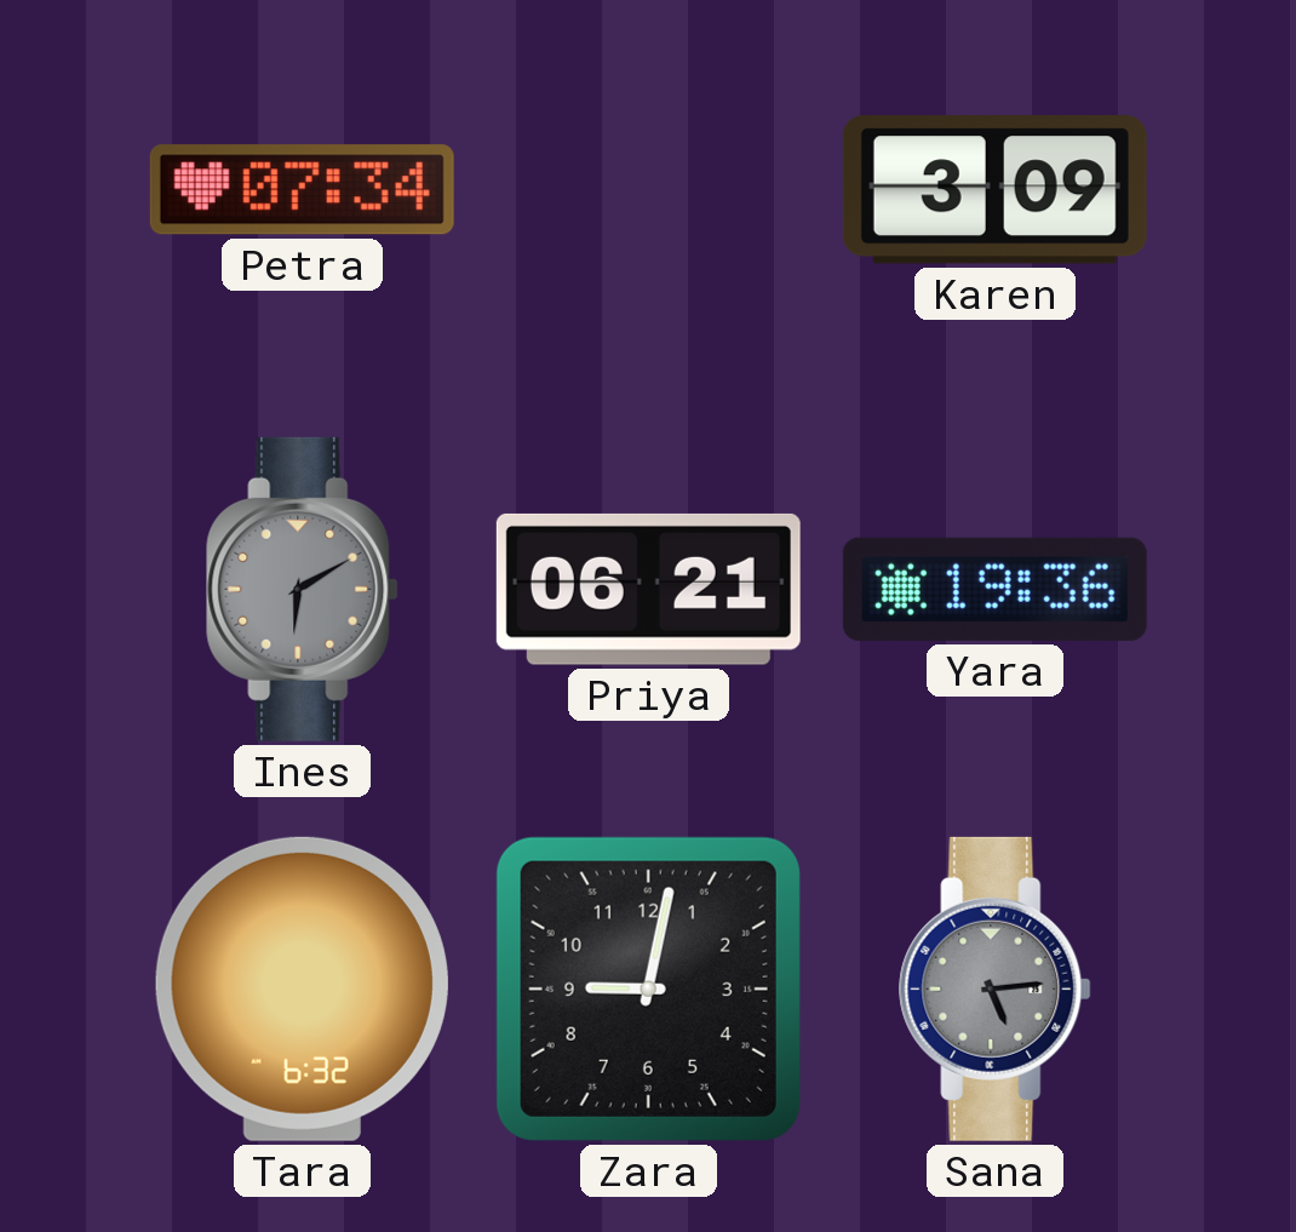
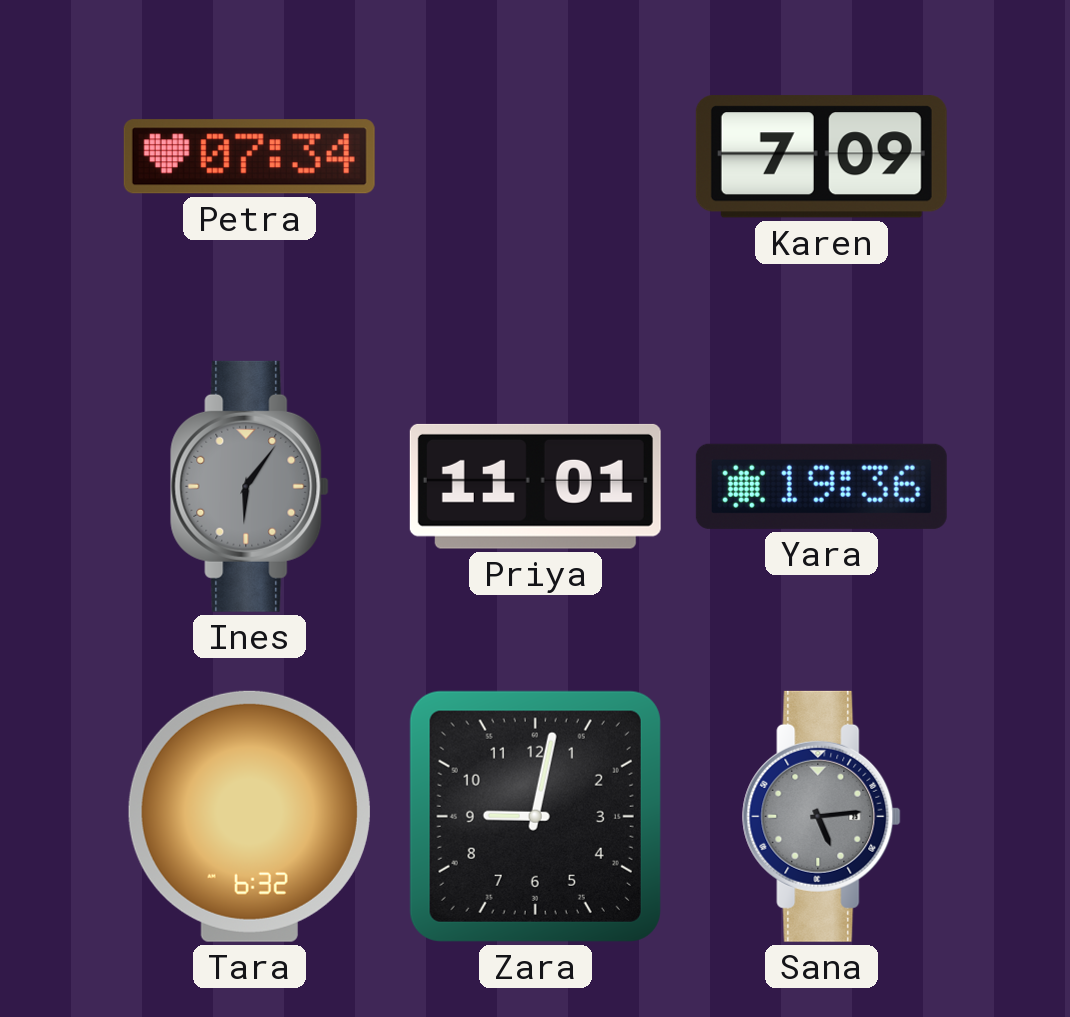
Karen: 3:09 -> 7:09
Ines: 6:10 -> 6:06
Priya: 06:21 -> 11:01
